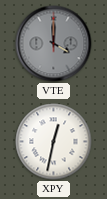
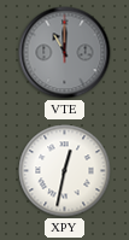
VTE: 4:00 -> 11:00
